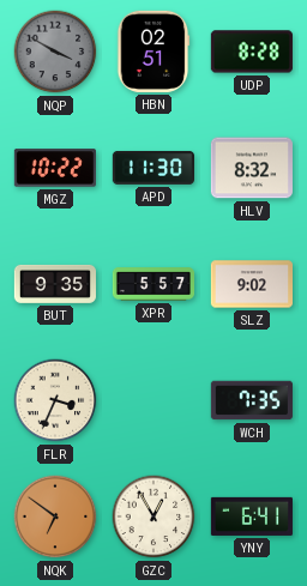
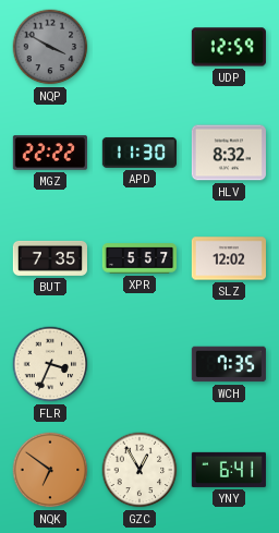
HBN: 02:51 -> none
UDP: 8:28 -> 12:59
MGZ: 10:22 -> 22:22
BUT: 9:35 -> 7:35
SLZ: 9:02 -> 12:02
